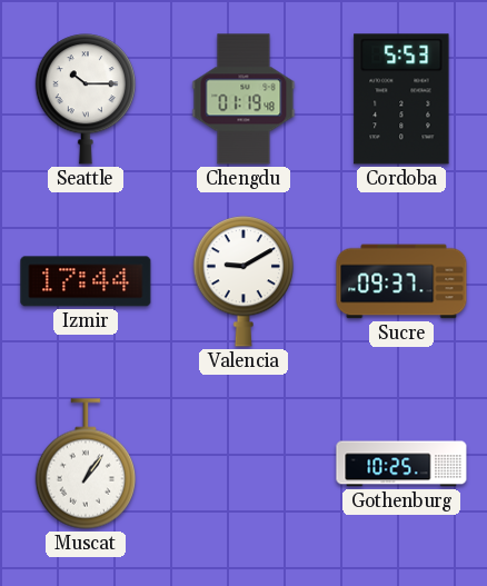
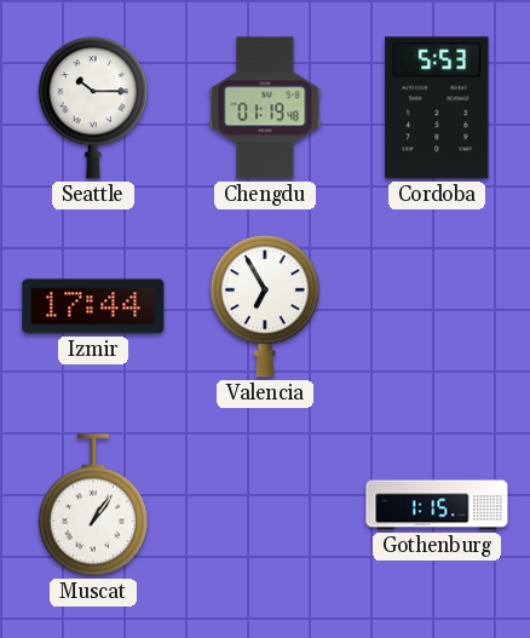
Valencia: 9:10 -> 6:55
Sucre: 09:37 -> none
Gothenburg: 10:25 -> 1:15
